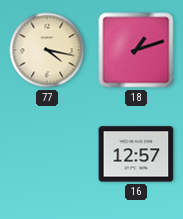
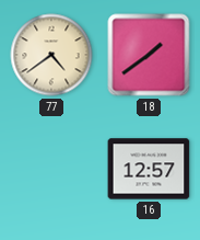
77: 4:17 -> 4:39
18: 1:12 -> 1:39
